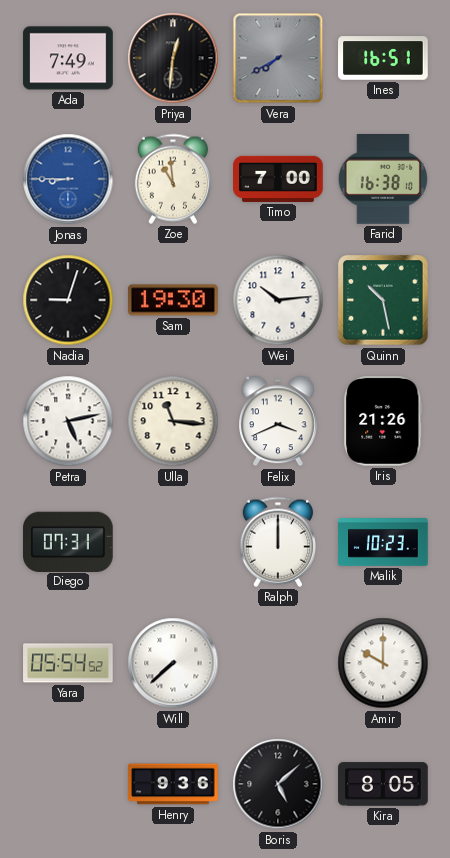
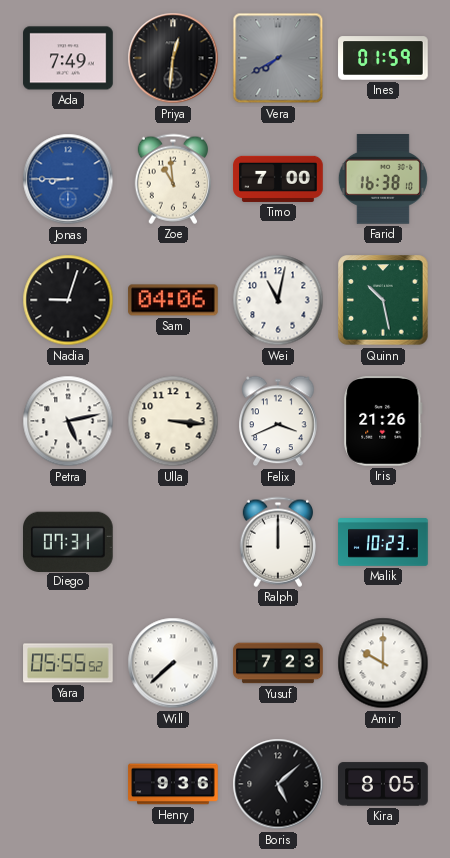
Ines: 16:51 -> 01:59
Sam: 19:30 -> 04:06
Wei: 10:14 -> 11:02
Ulla: 11:16 -> 3:16
Yara: 05:54 -> 05:55
Yusuf: none -> 7:23
